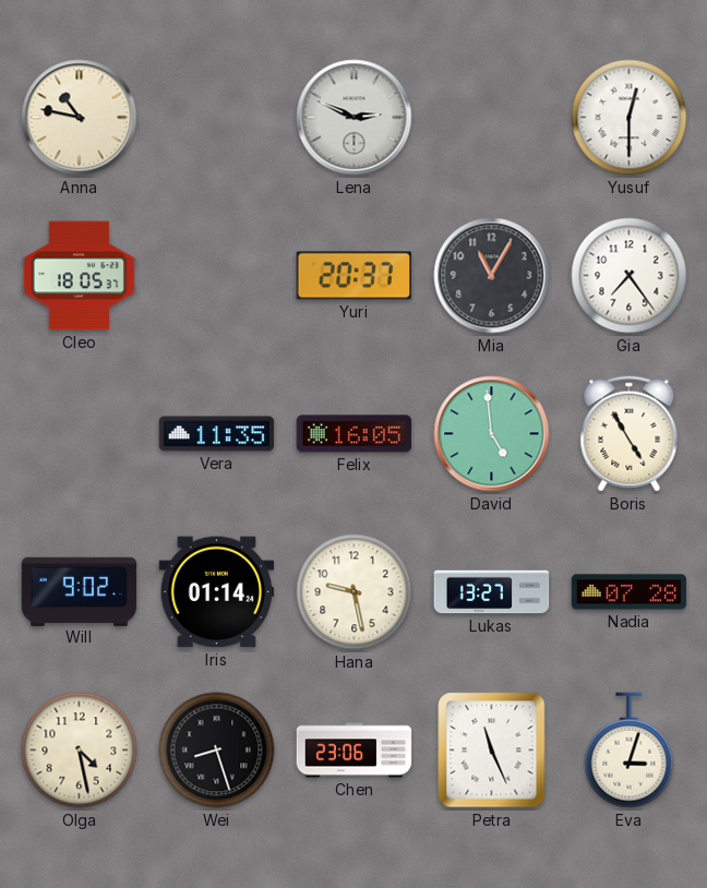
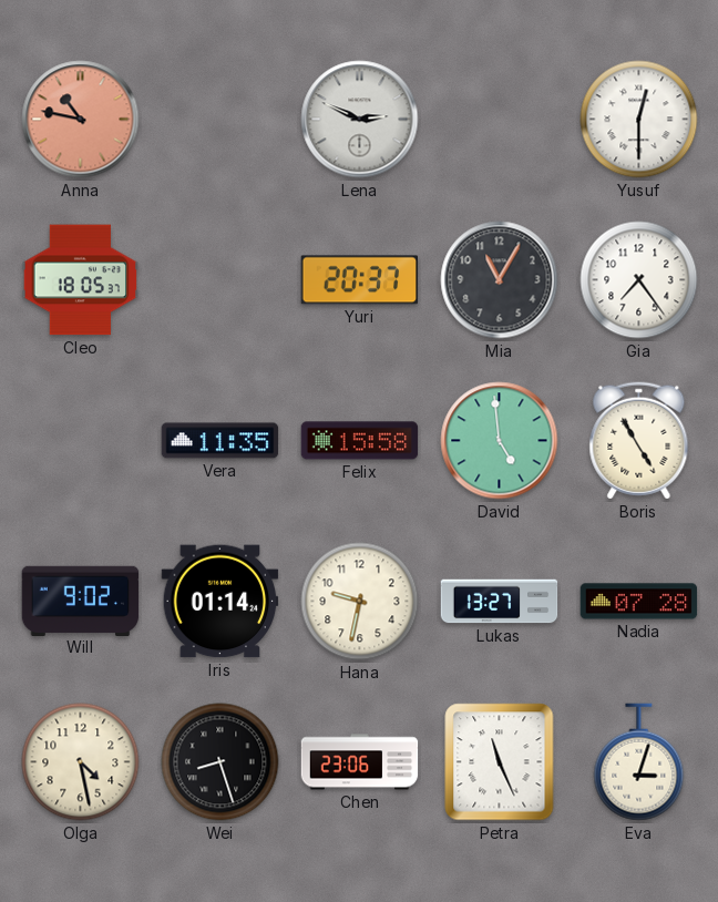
Anna dial: cream -> salmon
Felix: 16:05 -> 15:58
Hana: 9:28 -> 9:32
